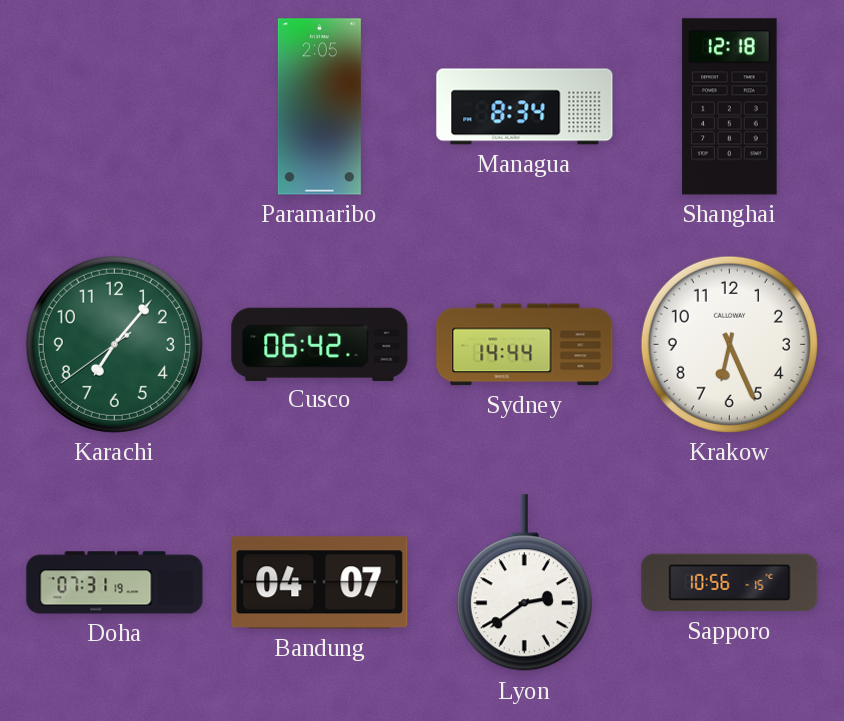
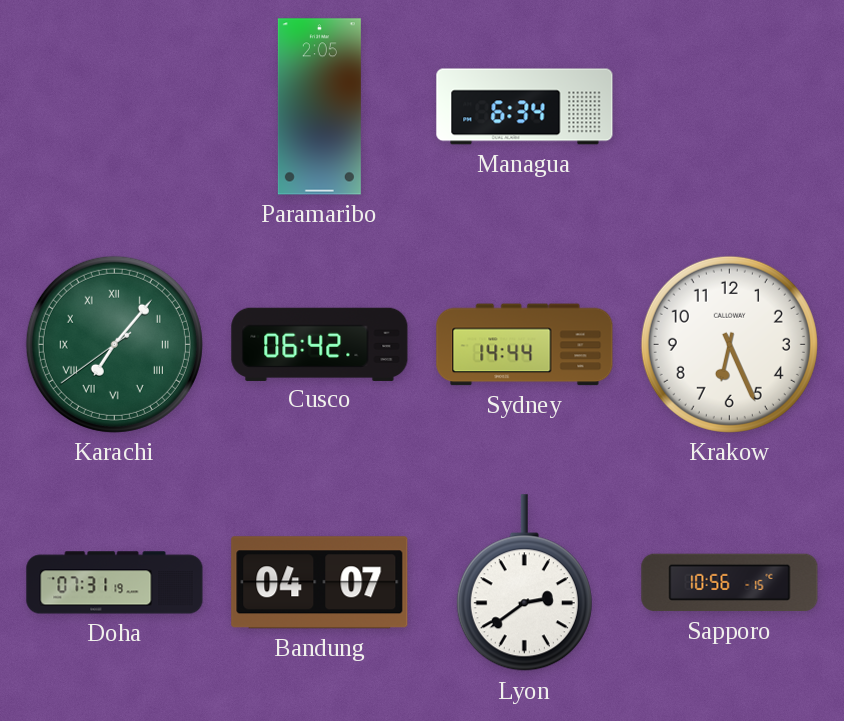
Managua: 8:34 -> 6:34
Shanghai: 12:18 -> none
Karachi numerals: Arabic -> Roman
